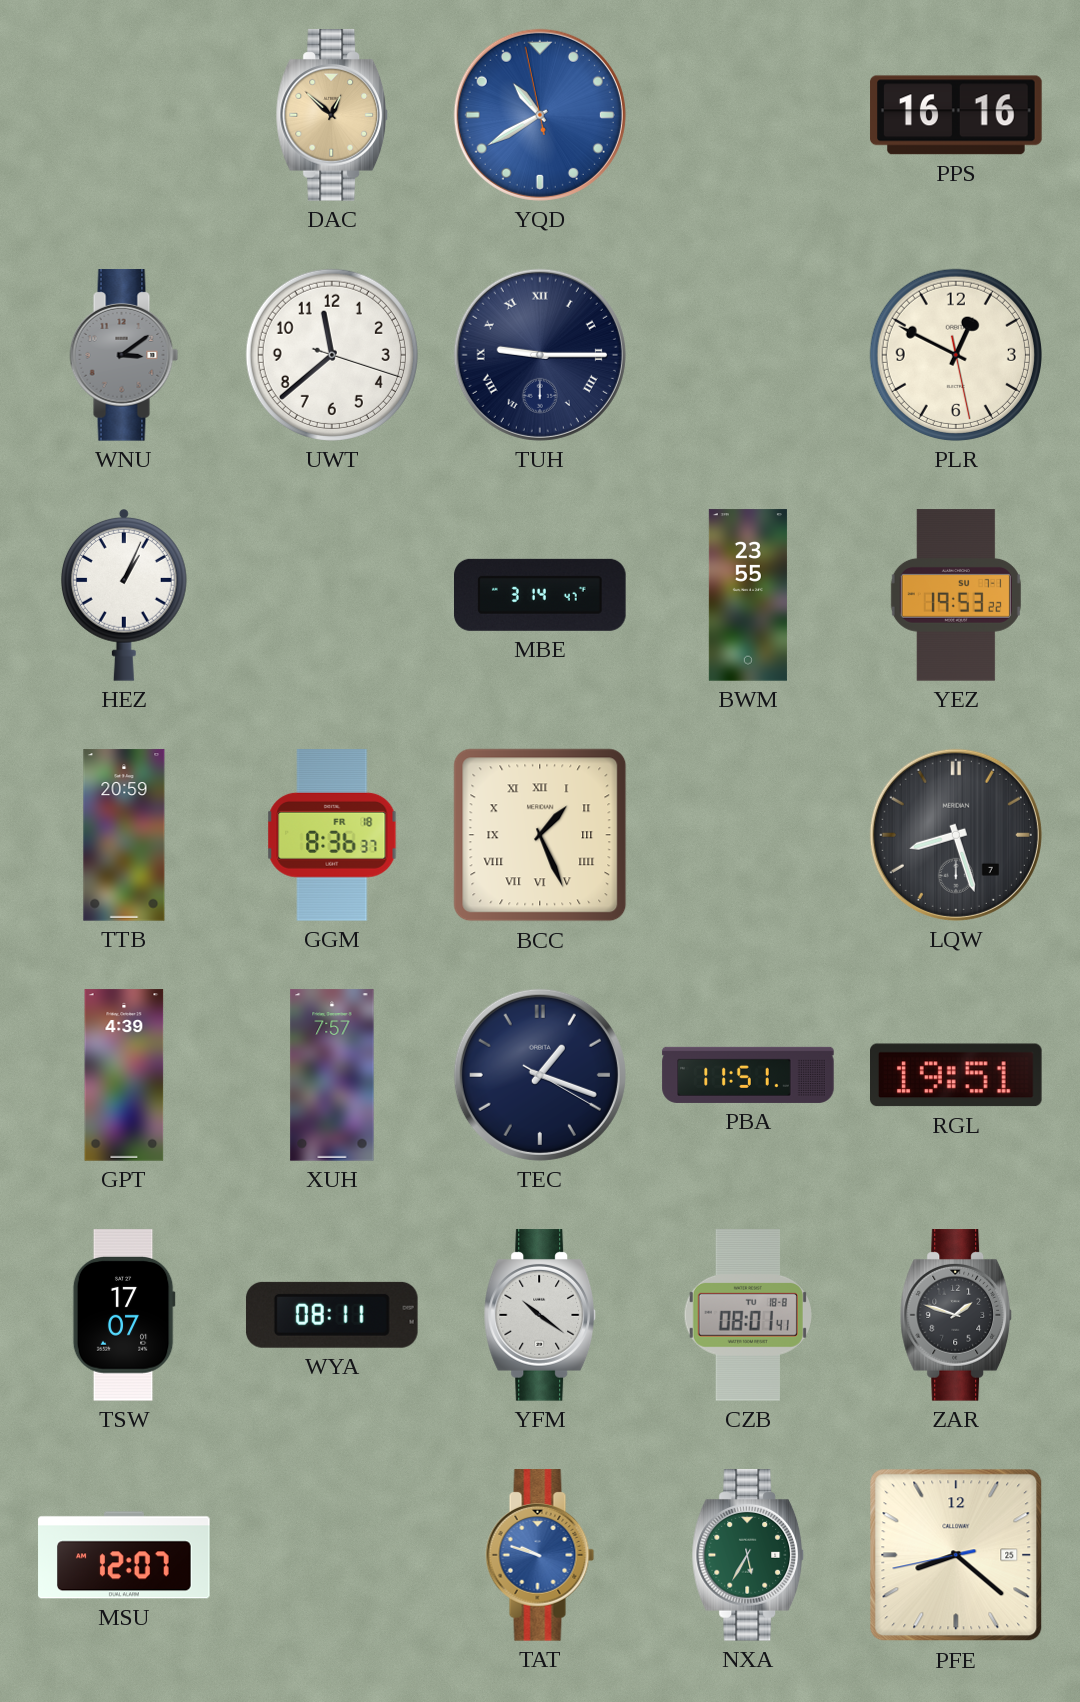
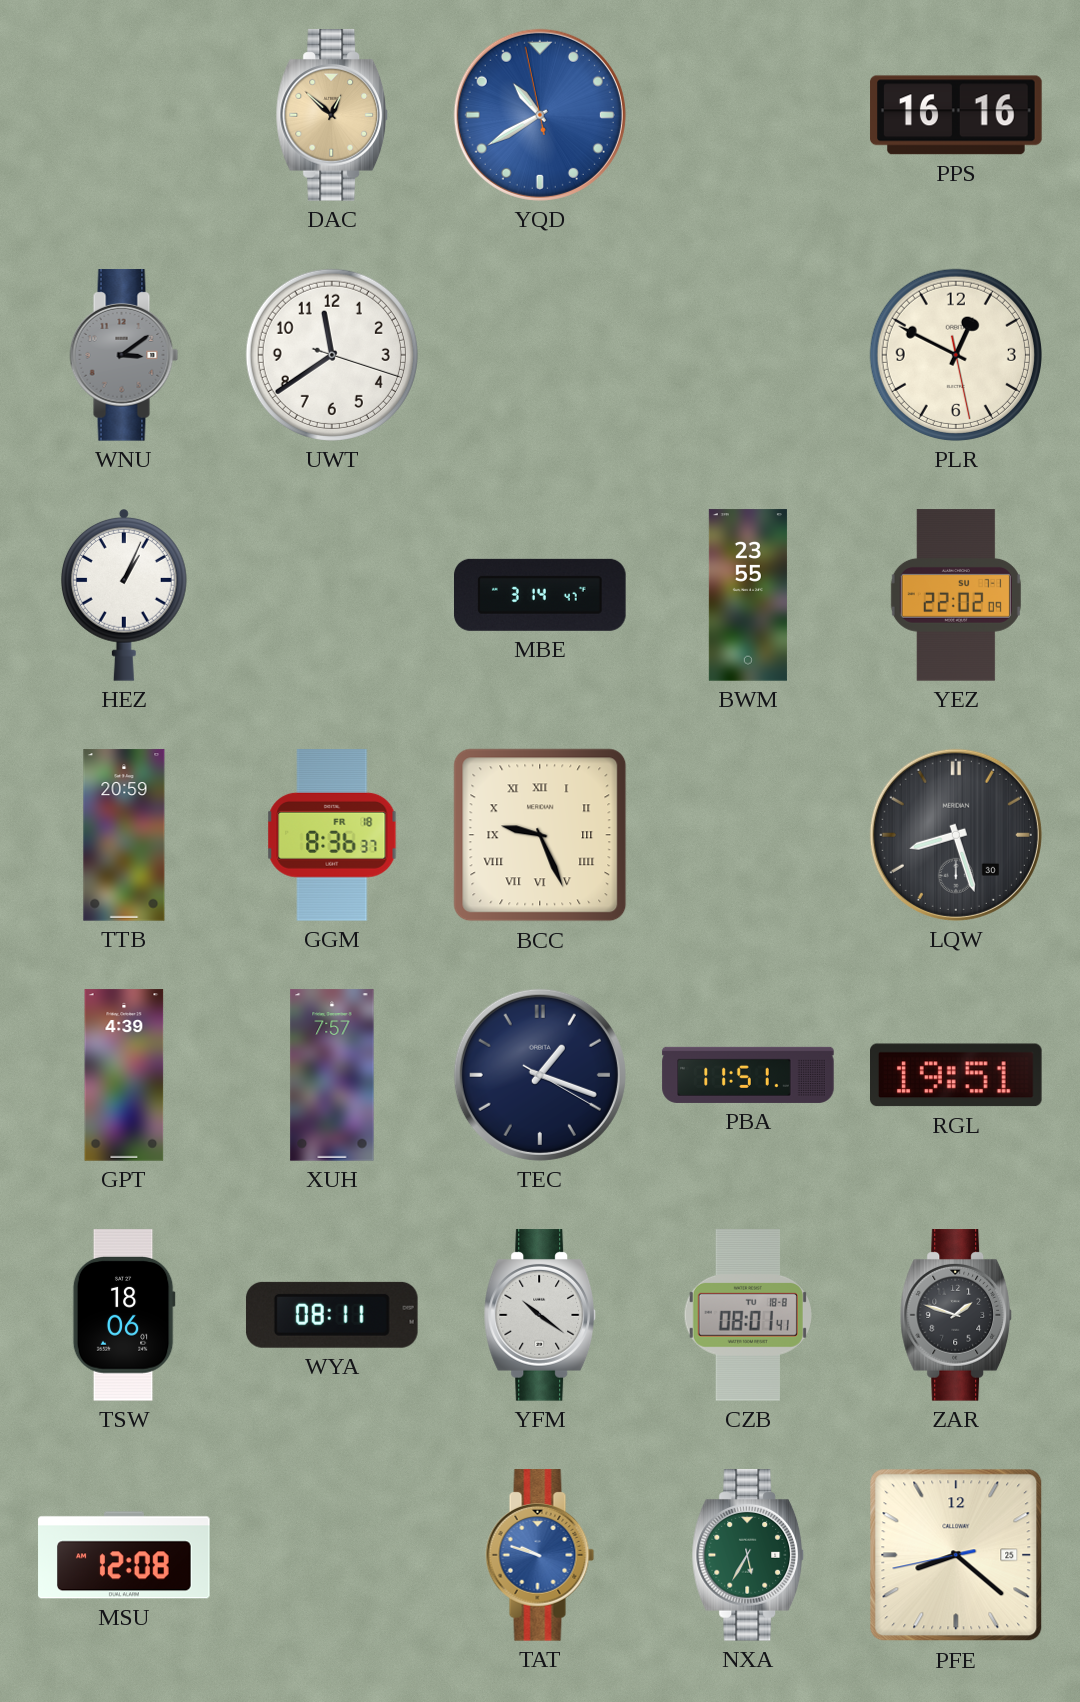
UWT: 11:38 -> 11:39
TUH: 9:15 -> none
YEZ: 19:53 -> 22:02
BCC: 1:26 -> 9:26
LQW date: 7 -> 30
TSW: 17:07 -> 18:06
MSU: 12:07 -> 12:08
